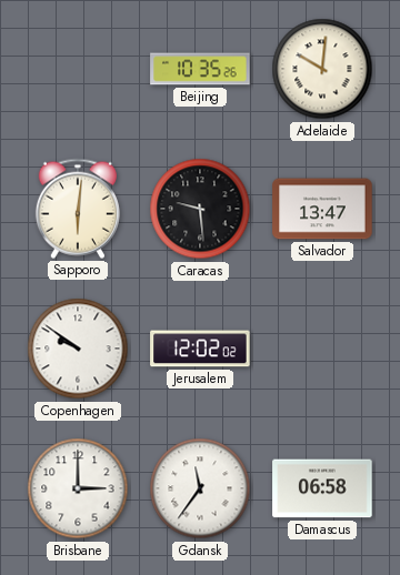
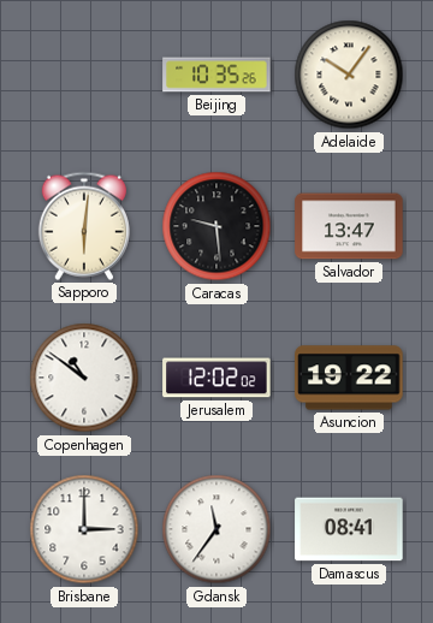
Adelaide: 10:01 -> 10:06
Copenhagen: 9:51 -> 10:51
Asuncion: none -> 19:22
Damascus: 06:58 -> 08:41
